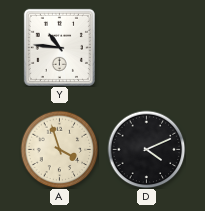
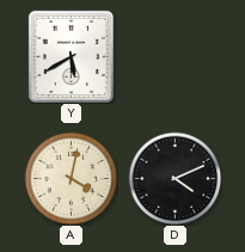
Y: 10:46 -> 5:40
A: 3:57 -> 4:02
